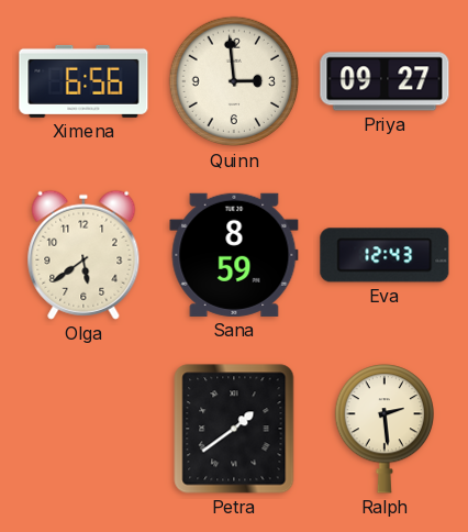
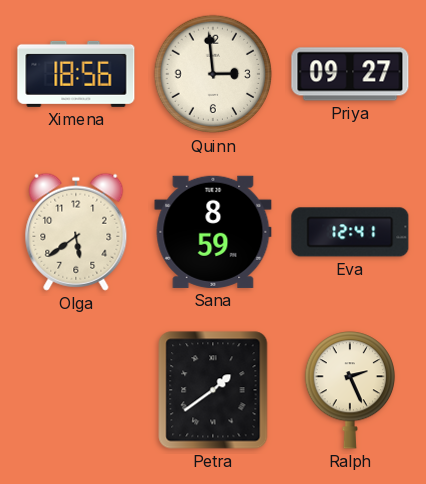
Ximena: 6:56 -> 18:56
Eva: 12:43 -> 12:41
Ralph: 2:29 -> 2:26
